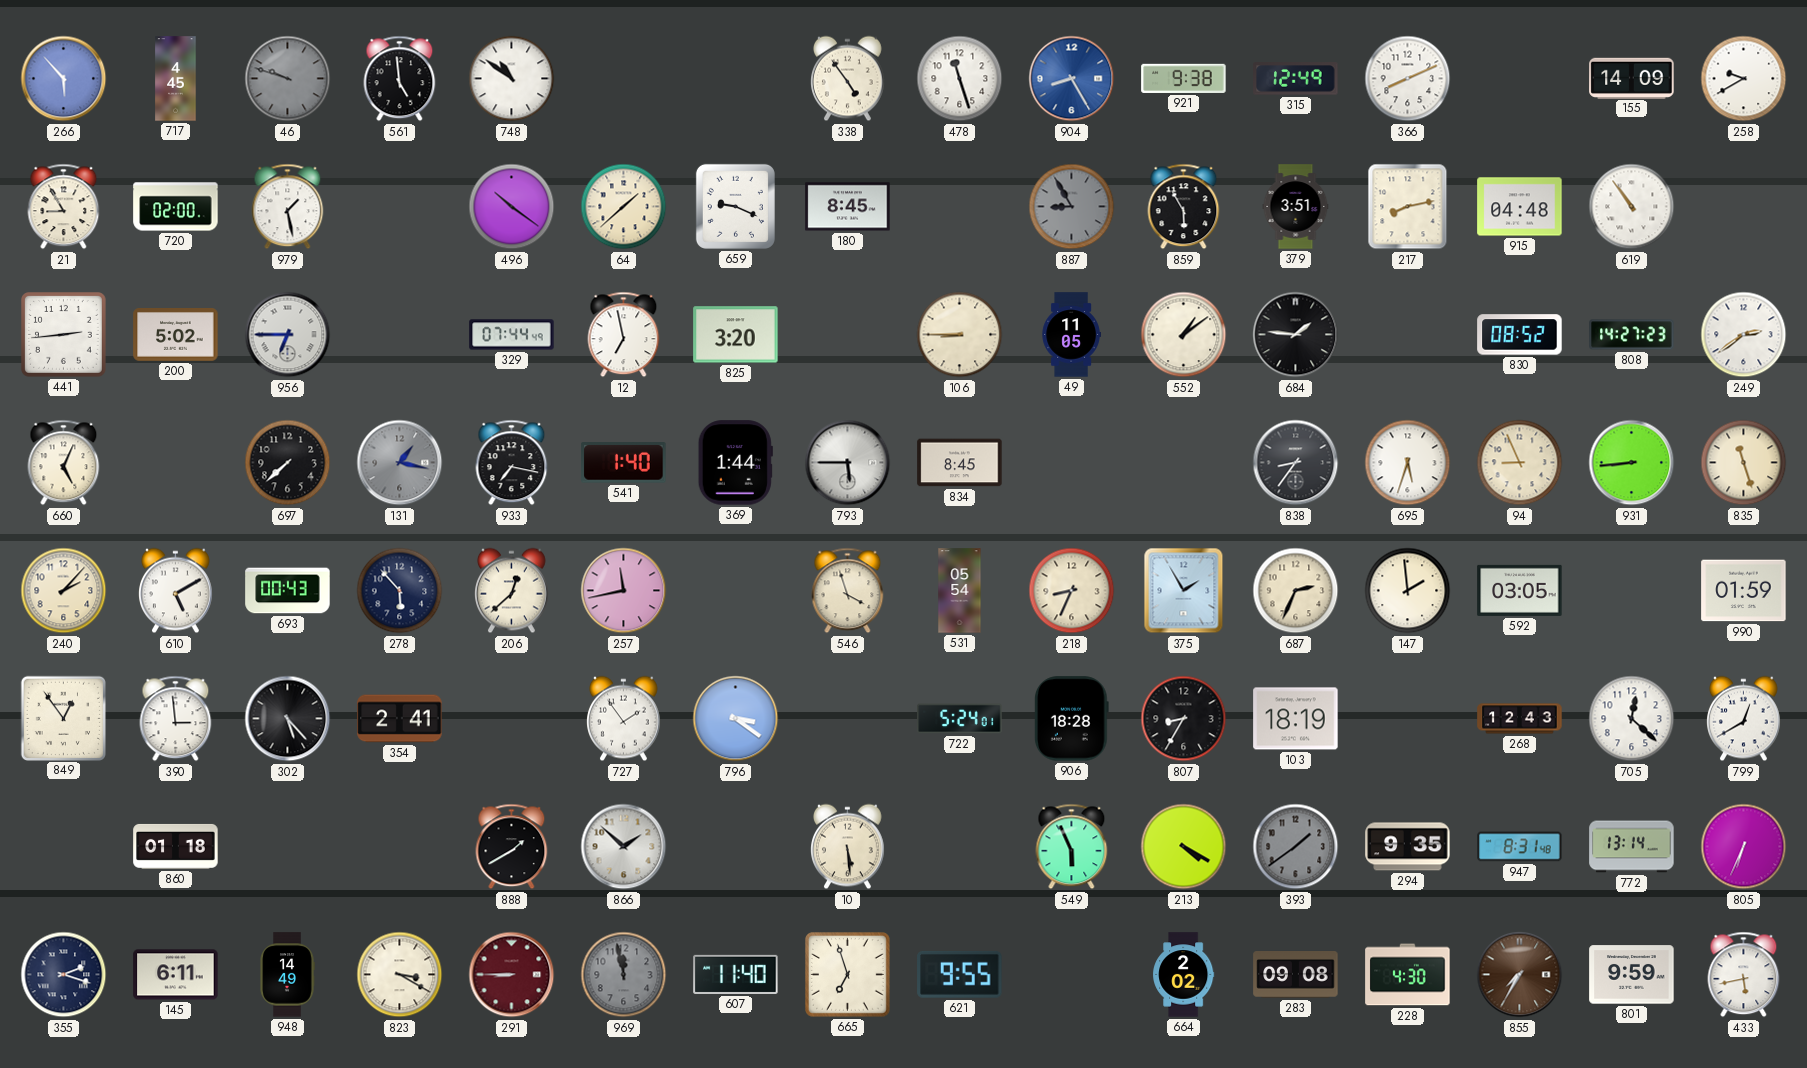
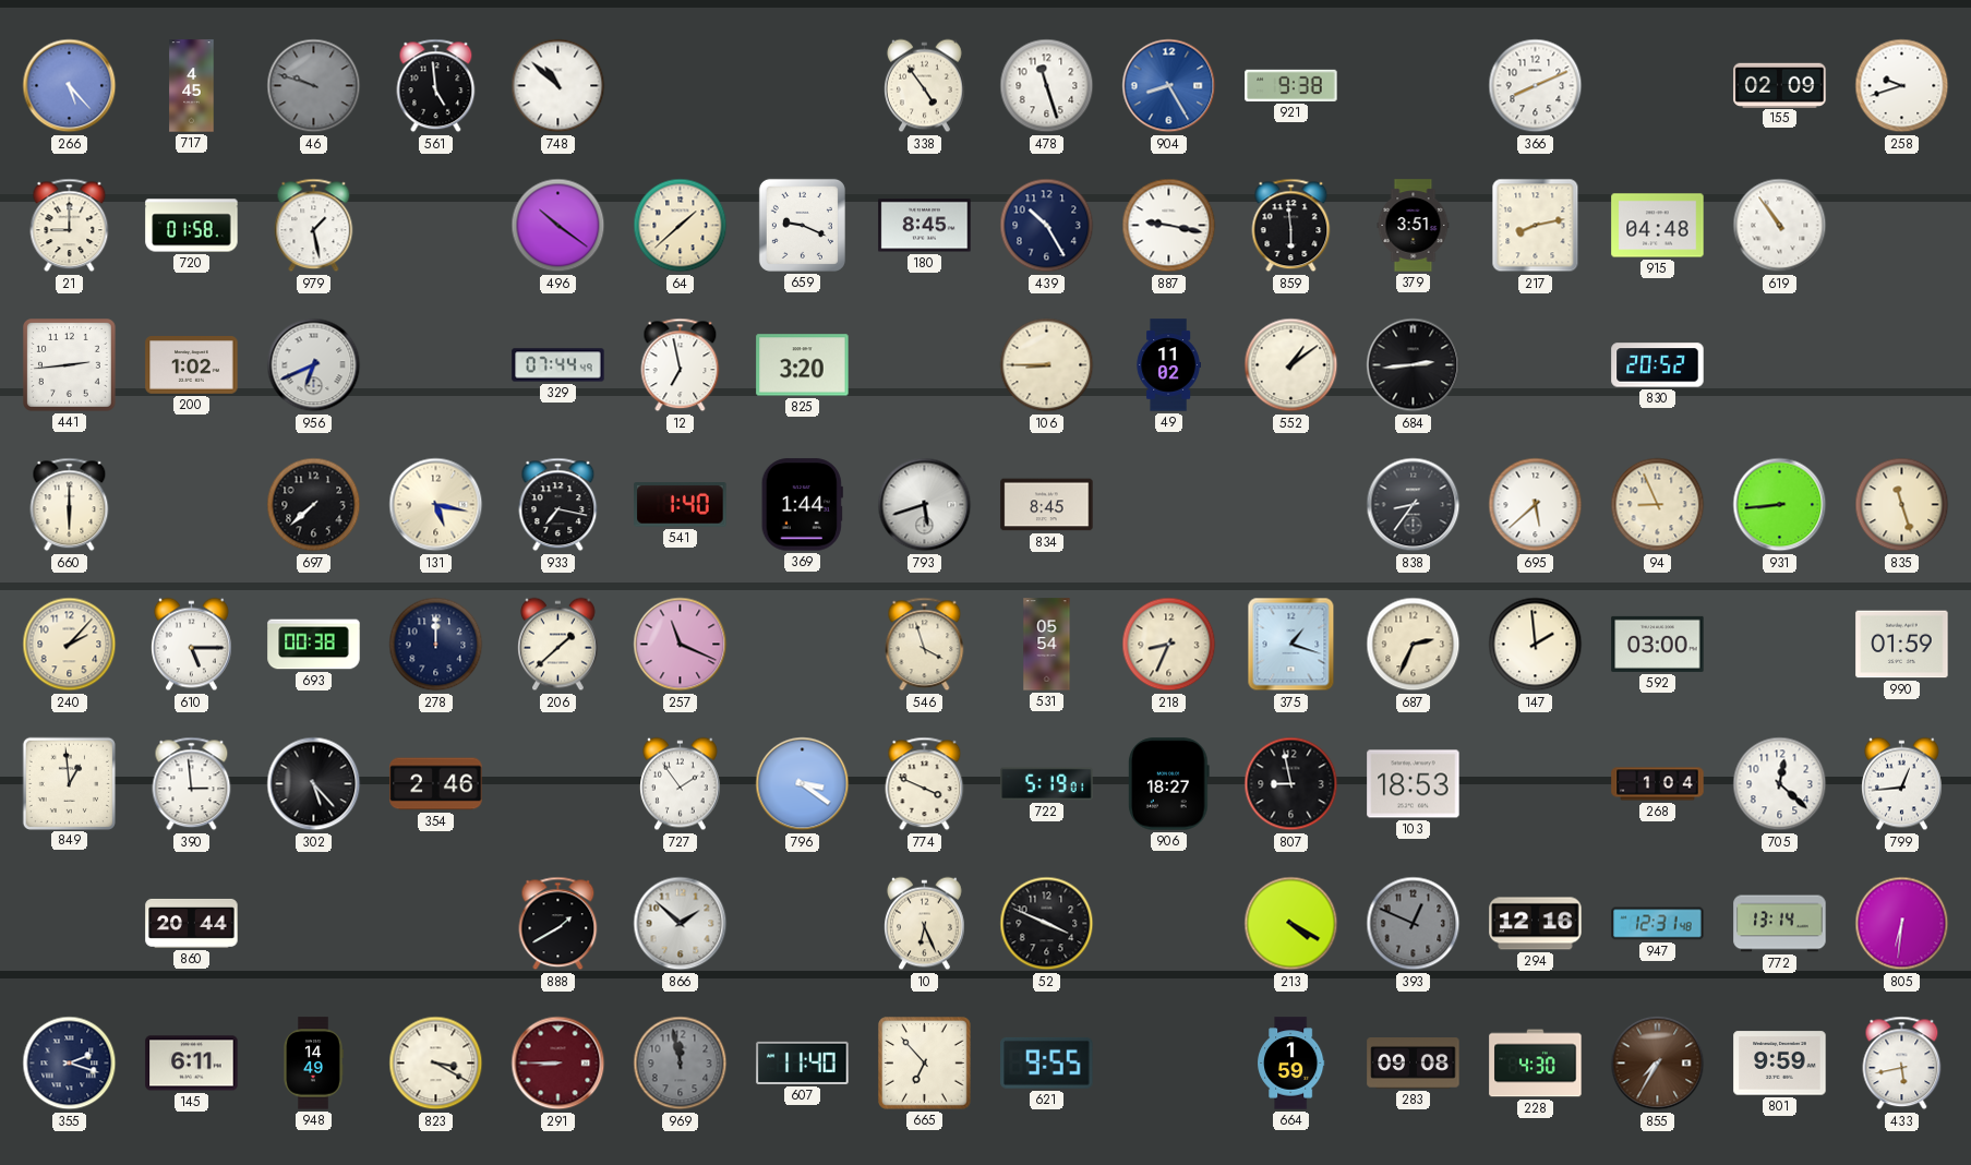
266: 5:53 -> 5:23
748: 10:51 -> 10:52
315: 12:49 -> none
155: 14:09 -> 02:09
258: 9:40 -> 9:42
21: 8:55 -> 9:00
720: 02:00 -> 01:58
439: none -> 10:25
887: 8:55 -> 9:17
887 dial: grey -> white
859: 5:55 -> 5:59
200: 5:02 -> 1:02
956: 6:45 -> 6:41
49: 11:05 -> 11:02
684: 1:46 -> 2:44
830: 08:52 -> 20:52
808: 14:27 -> none
249: 2:39 -> none
660: 5:04 -> 6:00
131: 1:17 -> 5:17
131 dial: grey -> cream
793: 5:45 -> 5:42
695: 5:33 -> 5:38
610: 5:10 -> 5:15
693: 00:43 -> 00:38
278: 5:53 -> 12:00
206: 12:38 -> 1:38
257: 11:43 -> 11:19
375: 1:55 -> 1:18
592: 03:05 -> 03:00
849: 12:54 -> 12:59
354: 2:41 -> 2:46
774: none -> 3:49
722: 5:24 -> 5:19
906: 18:28 -> 18:27
807: 8:35 -> 8:58
103: 18:19 -> 18:53
268: 12:43 -> 1:04
799: 12:40 -> 12:44
860: 01:18 -> 20:44
10: 5:29 -> 6:26
52: none -> 3:49
549: 5:56 -> none
393: 1:39 -> 12:49
294: 9:35 -> 12:16
947: 8:31 -> 12:31
805: 6:34 -> 6:31
665: 6:57 -> 6:53
664: 2:02 -> 1:59
